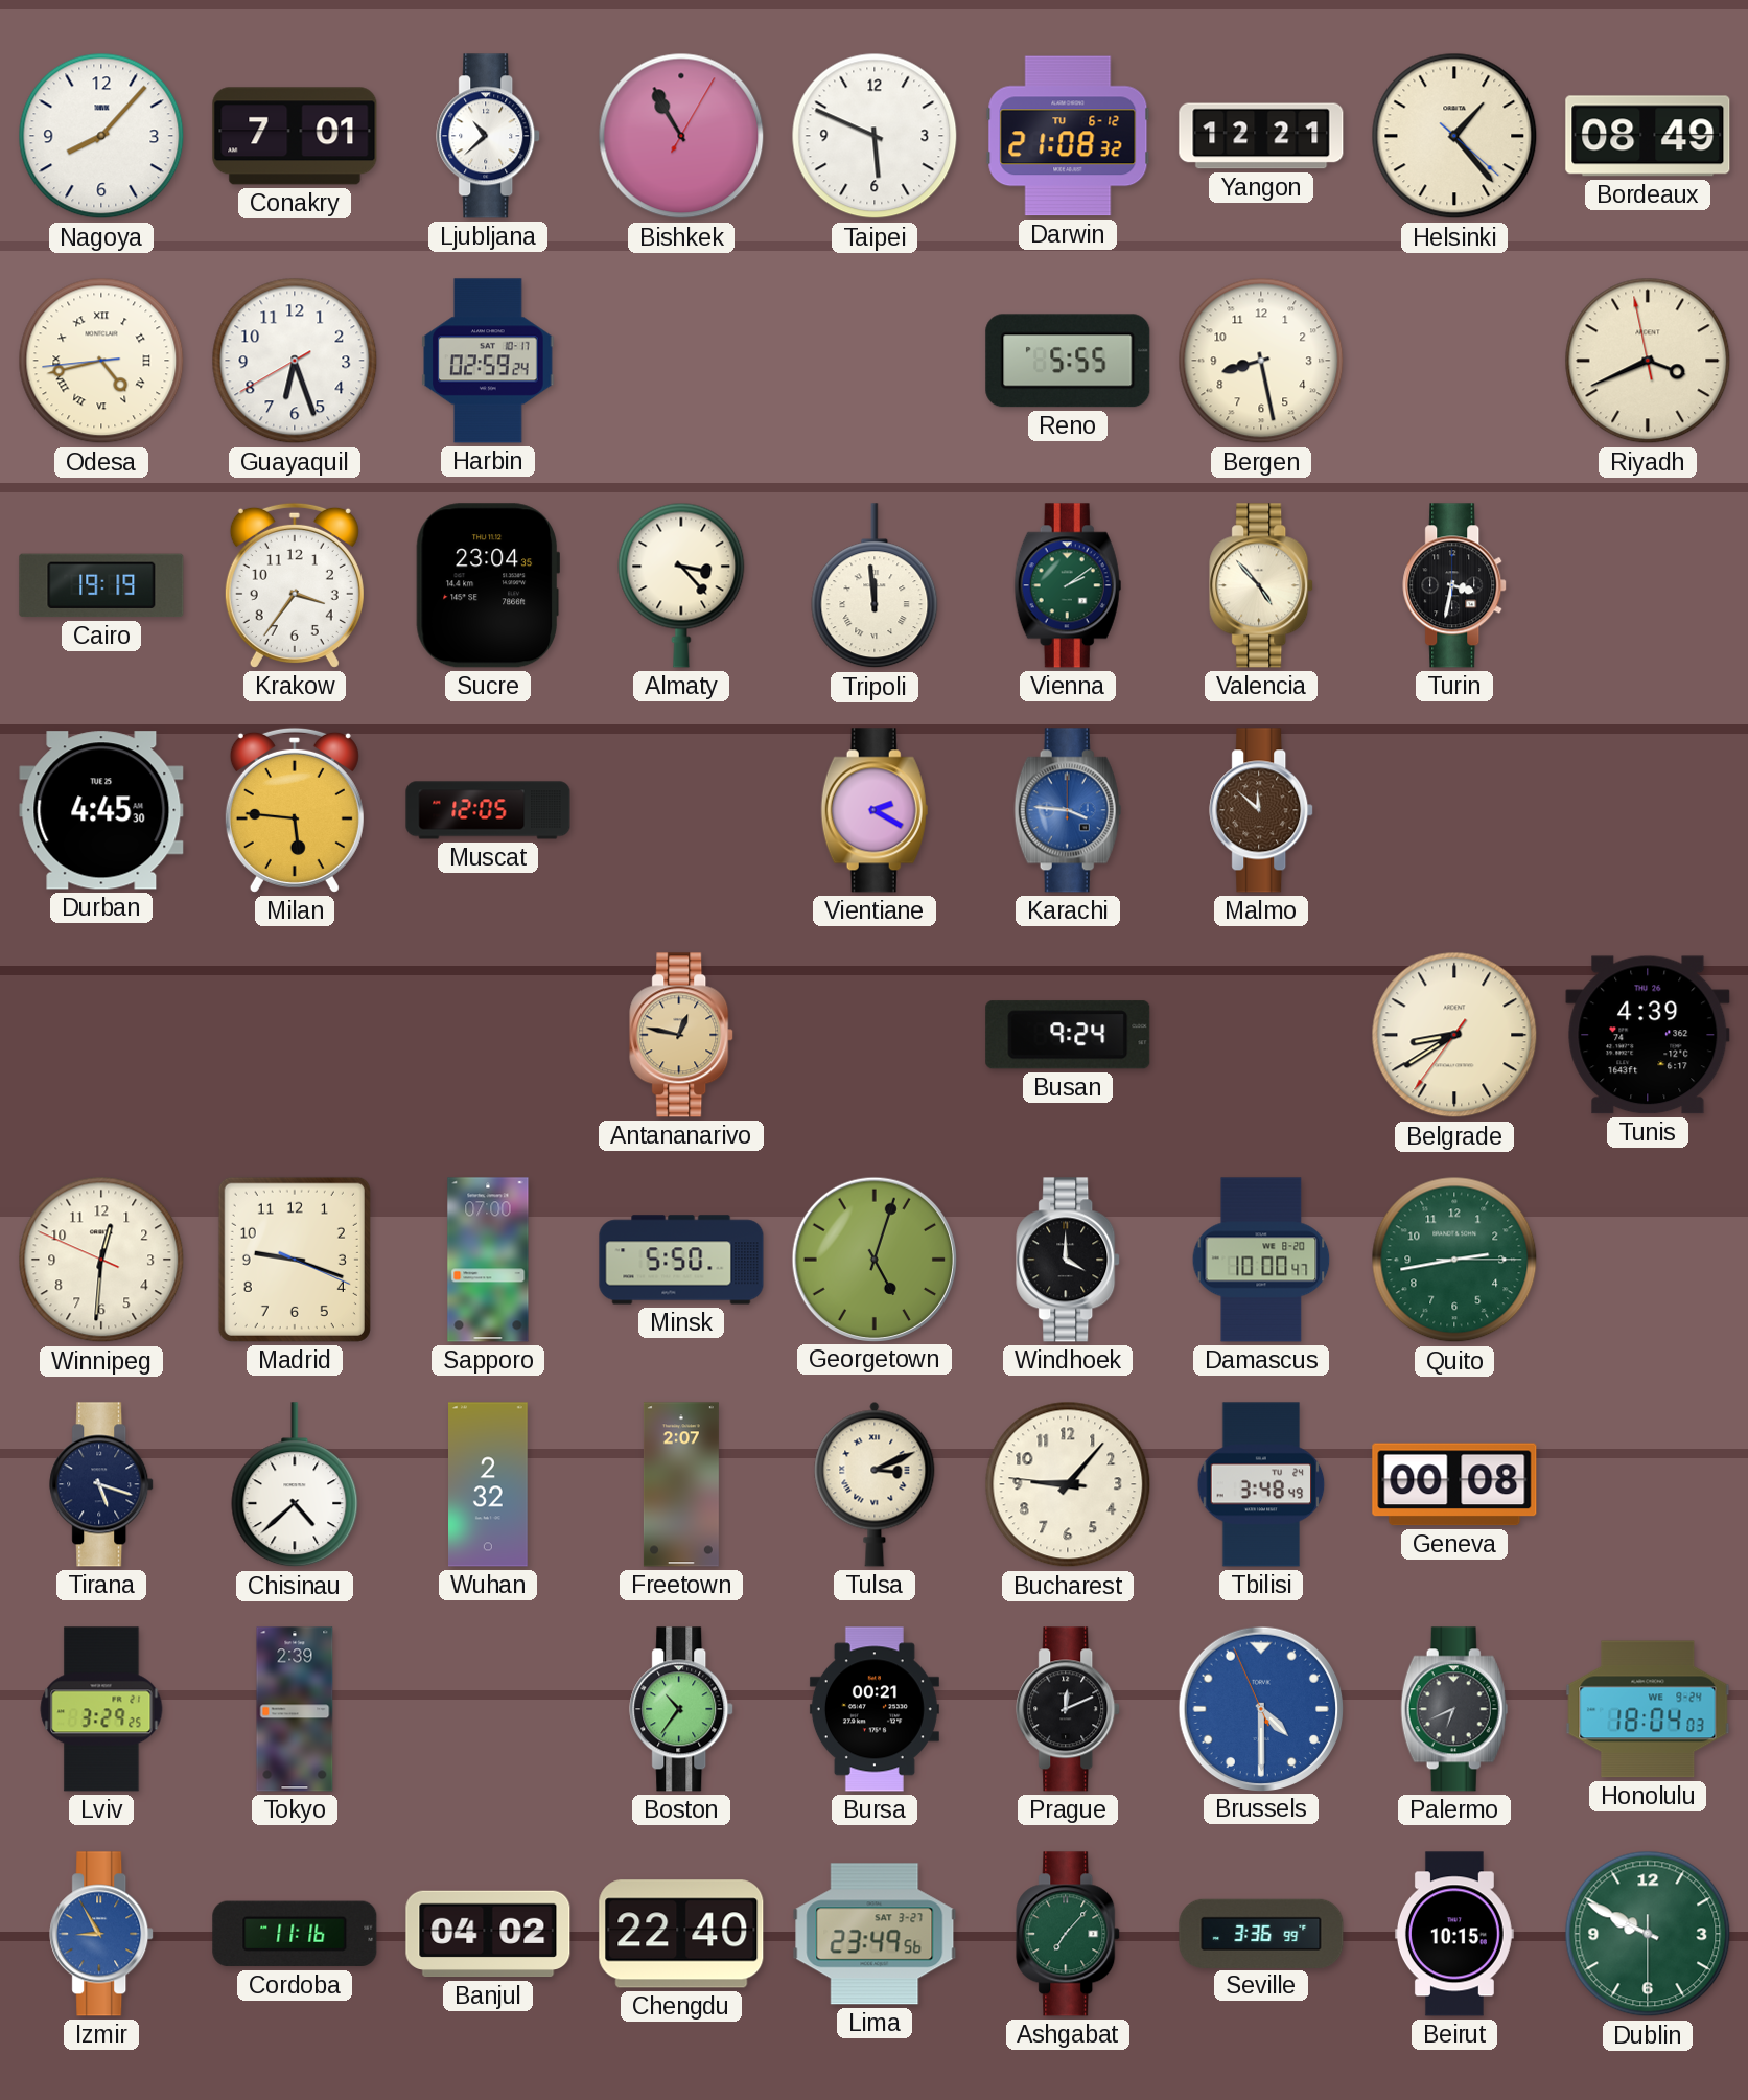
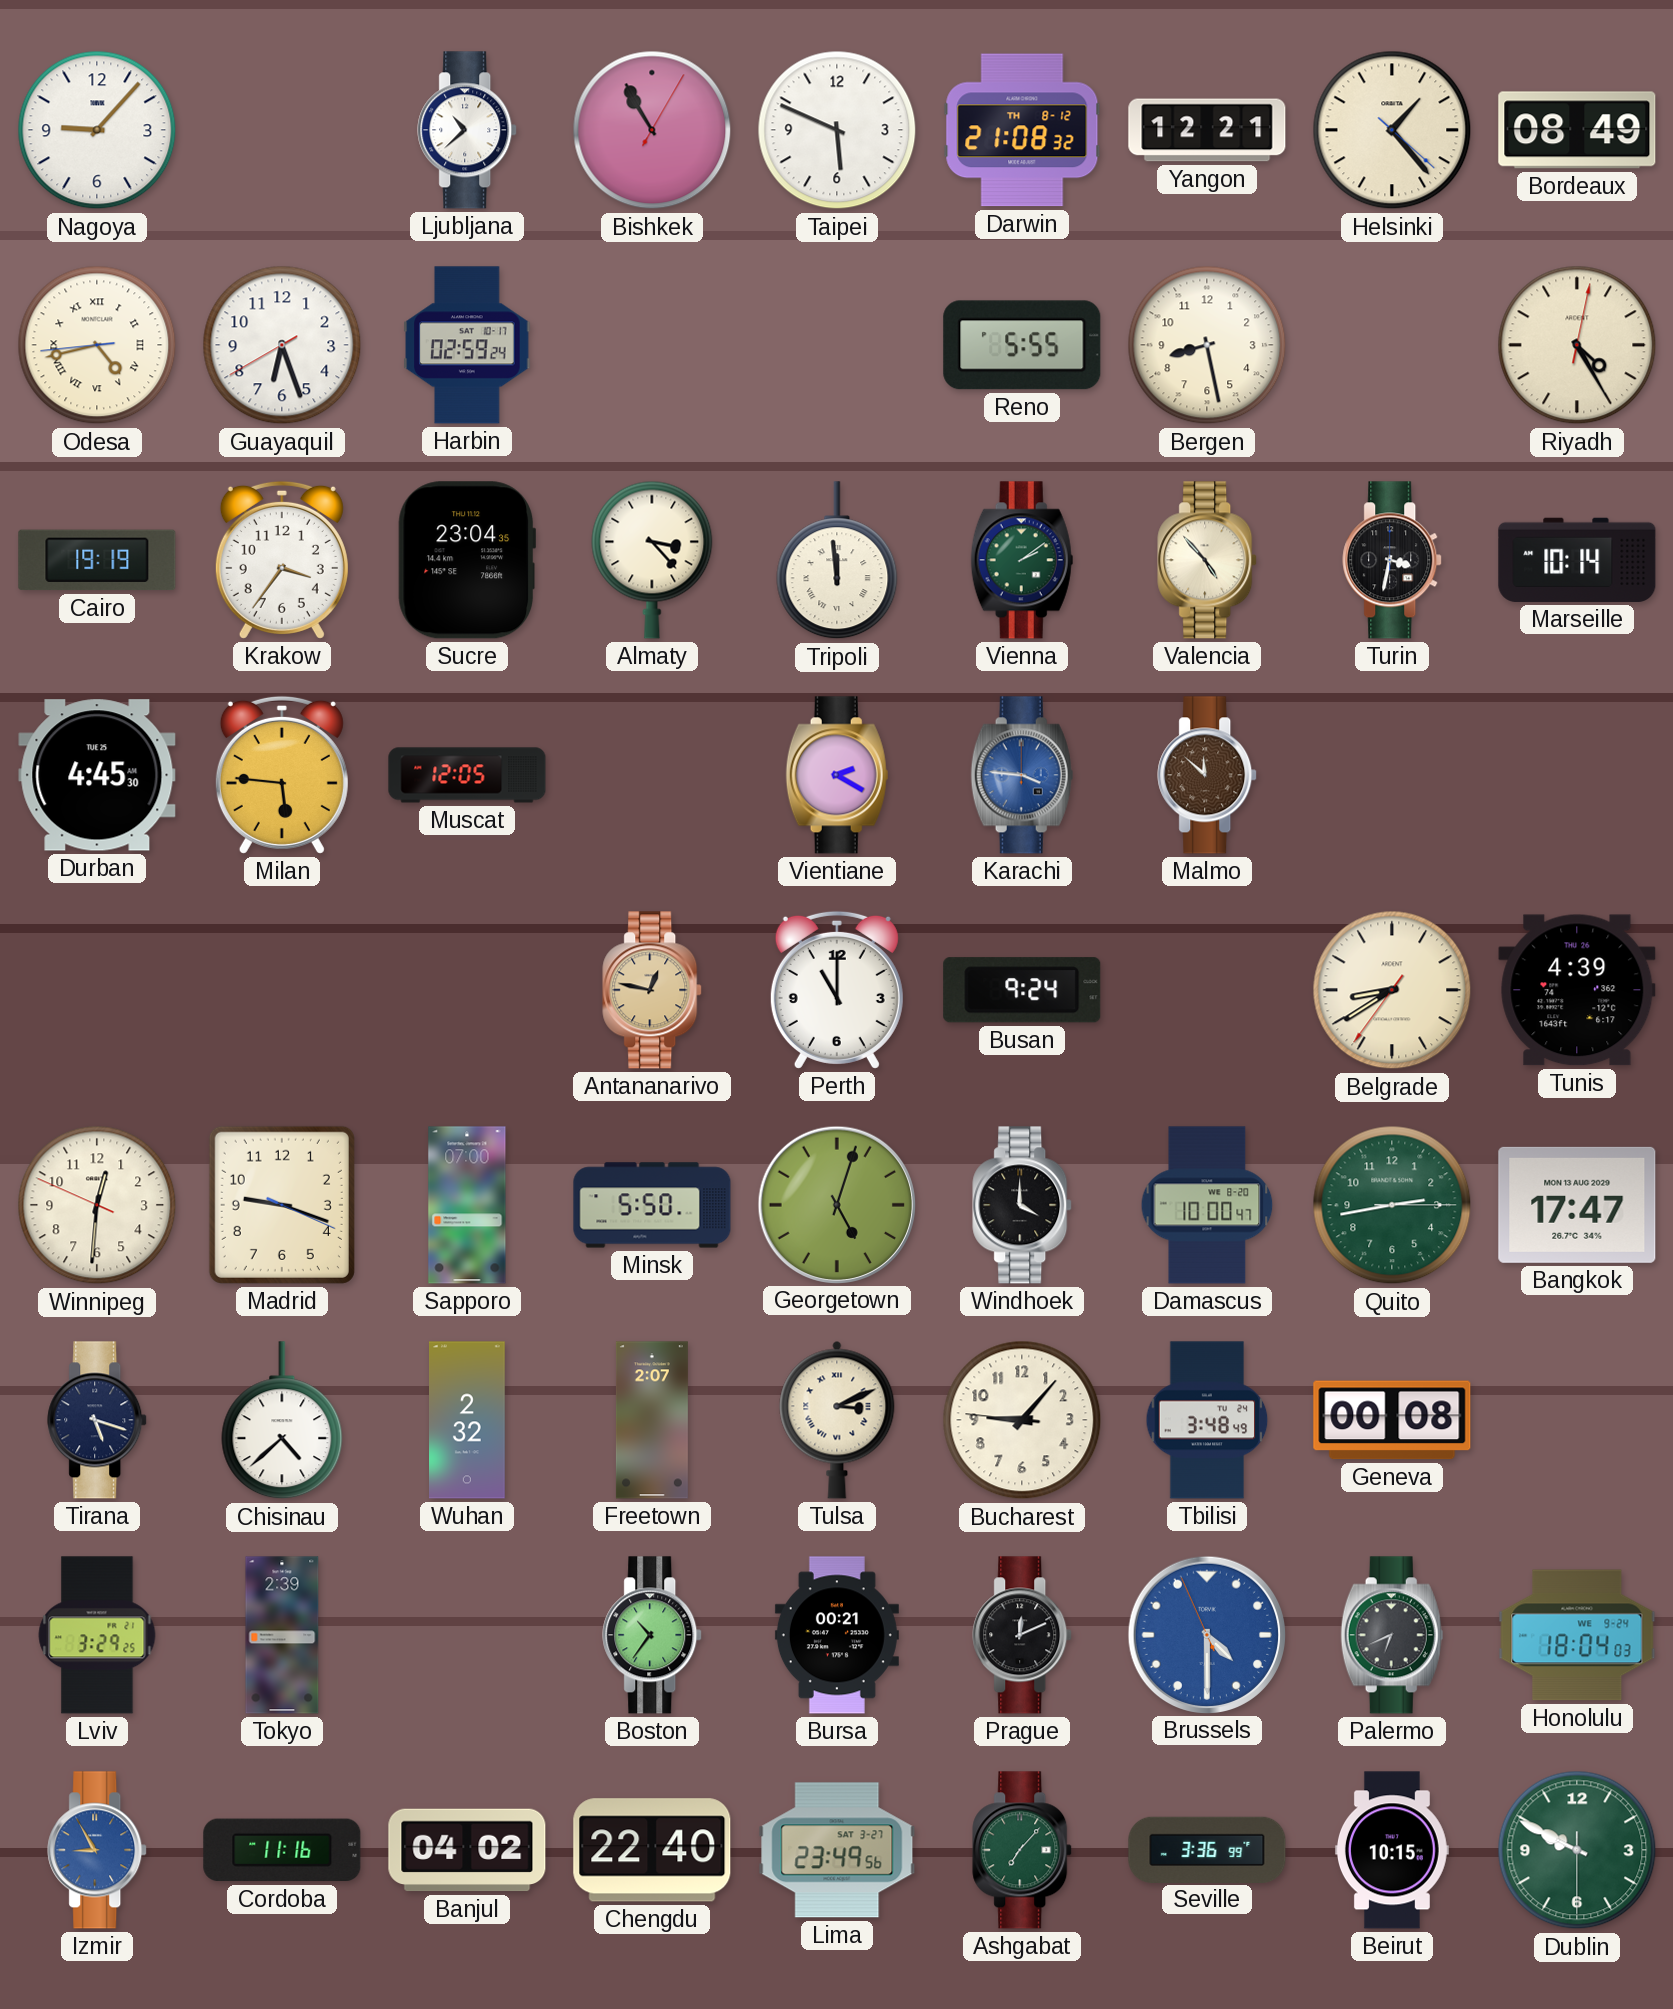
Nagoya: 8:07 -> 9:07
Conakry: 7:01 -> none
Darwin date: TU 6-12 -> TH 8-12
Riyadh: 3:40 -> 4:25
Marseille: none -> 10:14
Perth: none -> 11:00
Bangkok: none -> 17:47
